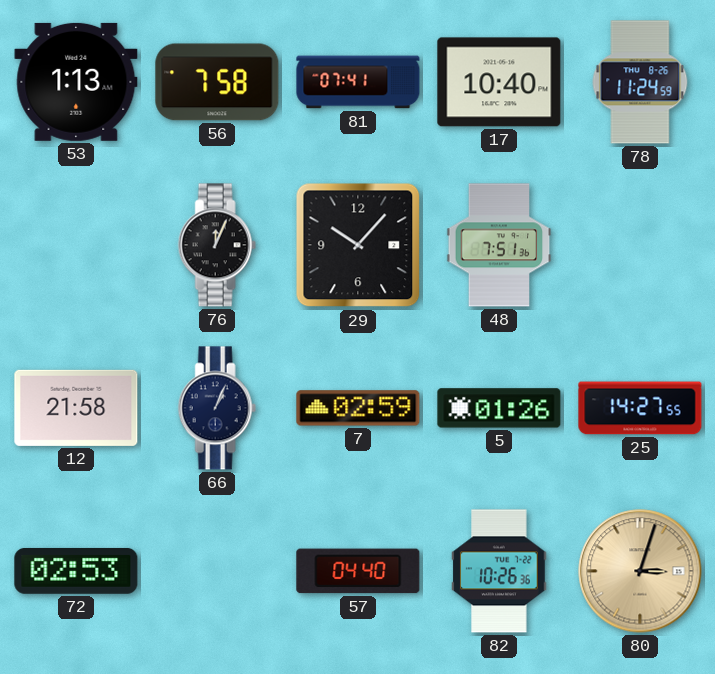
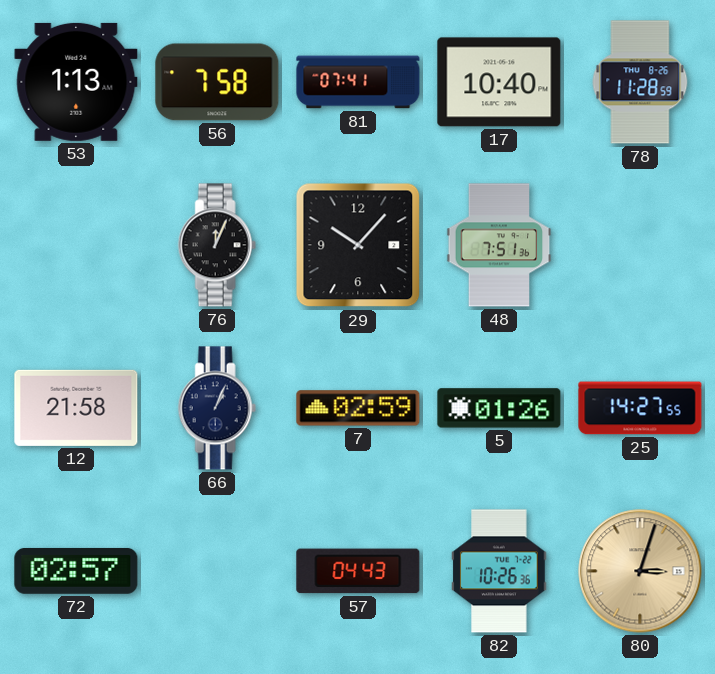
78: 11:24 -> 11:28
72: 02:53 -> 02:57
57: 04:40 -> 04:43
